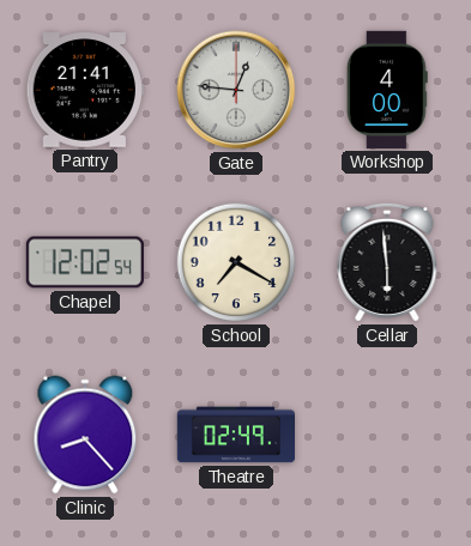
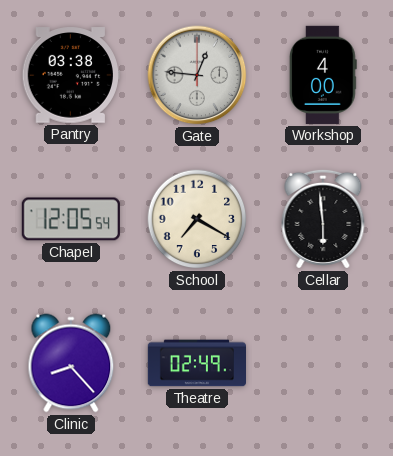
Pantry: 21:41 -> 03:38
Chapel: 12:02 -> 12:05
